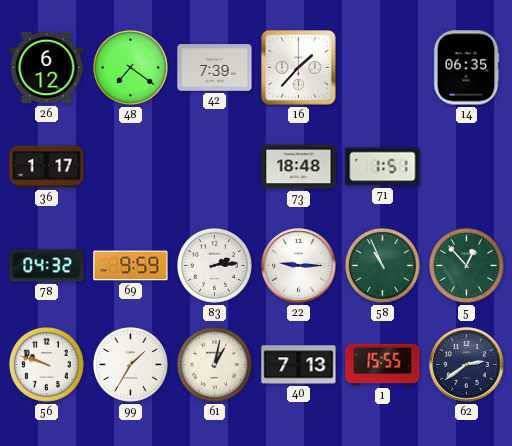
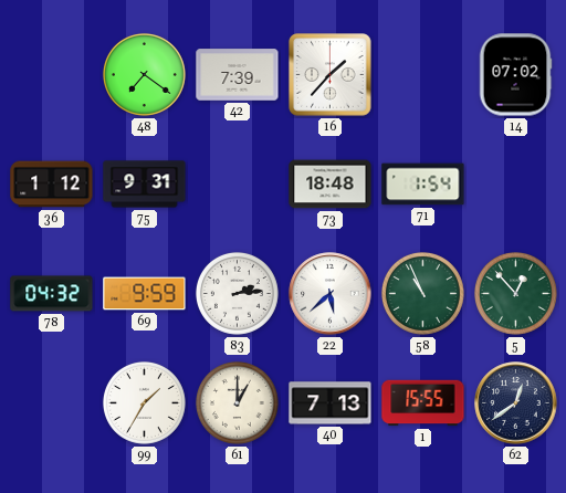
26: 6:12 -> none
14: 06:35 -> 07:02
36: 1:17 -> 1:12
75: none -> 9:31
71: 1:51 -> 1:54
22: 9:15 -> 5:38
56: 9:48 -> none
61: 1:02 -> 1:00
62: 2:39 -> 12:39
